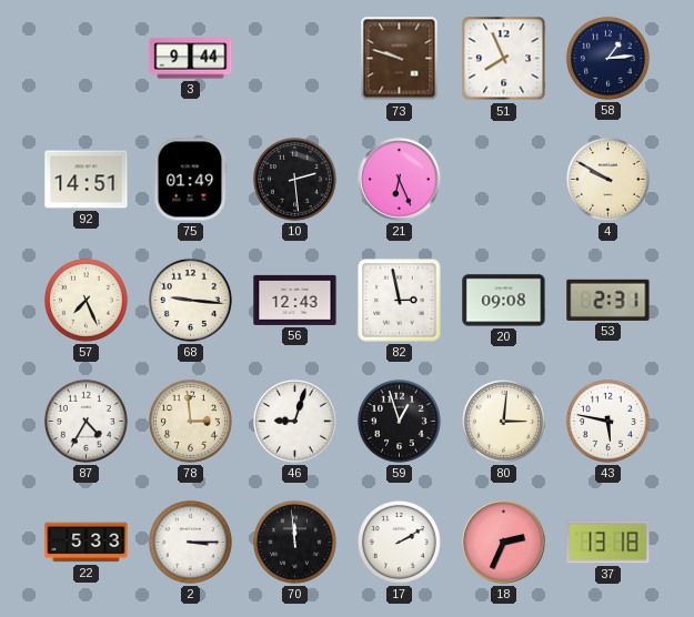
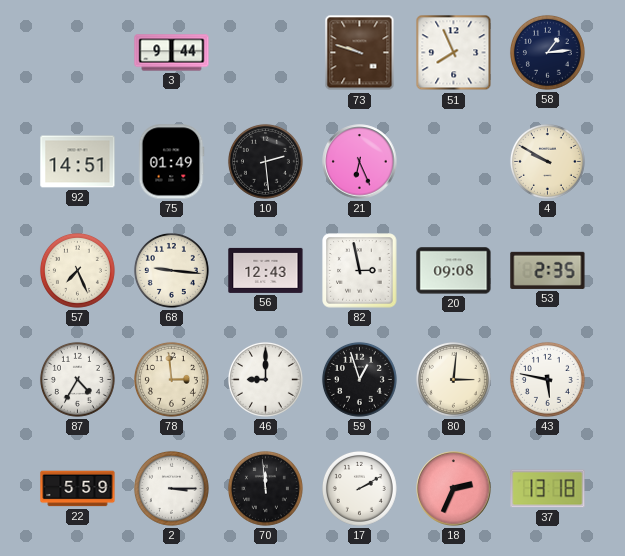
53: 2:31 -> 2:35
46: 9:03 -> 9:00
22: 5:33 -> 5:59
